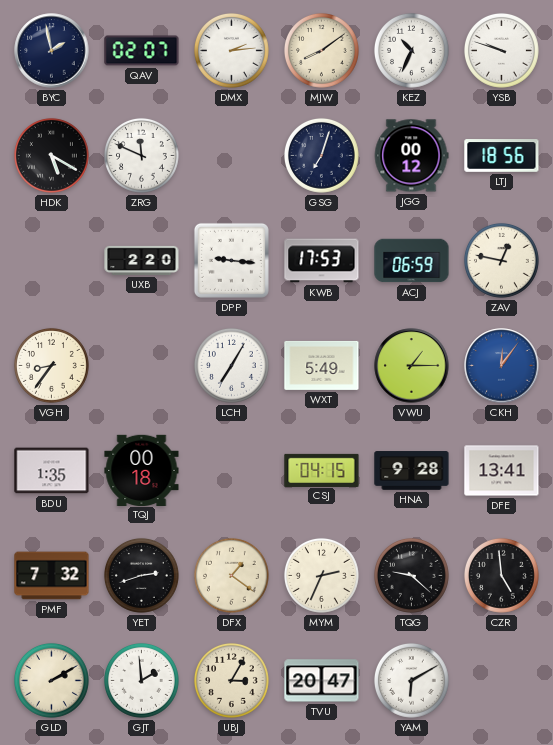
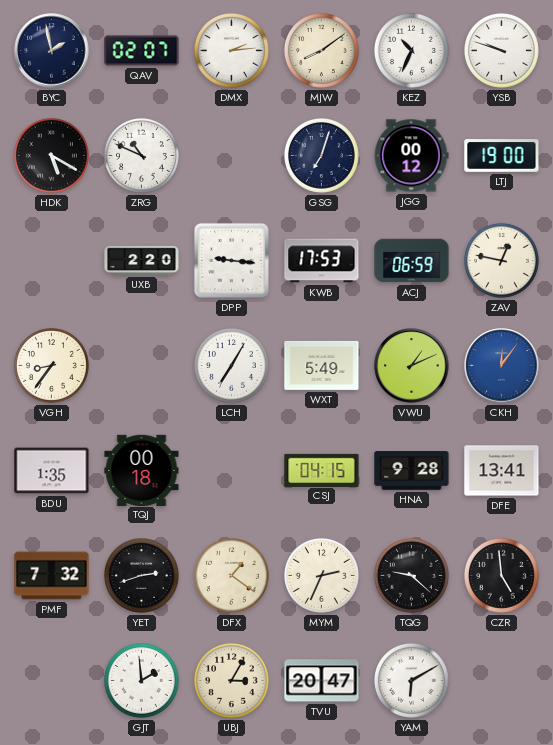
ZRG: 11:49 -> 10:49
LTJ: 18:56 -> 19:00
VWU: 1:15 -> 1:11
GLD: 2:10 -> none
